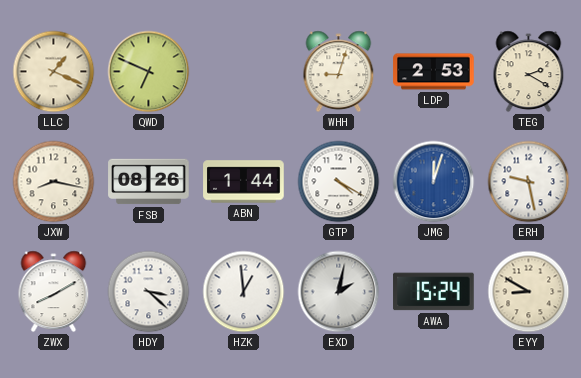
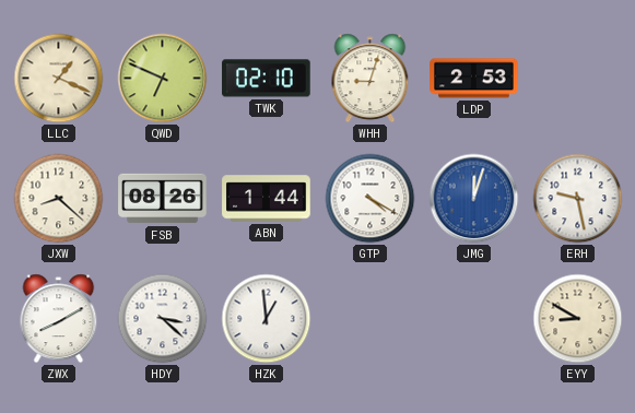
TWK: none -> 02:10
TEG: 2:20 -> none
JXW: 8:17 -> 8:22
EXD: 2:02 -> none
AWA: 15:24 -> none
